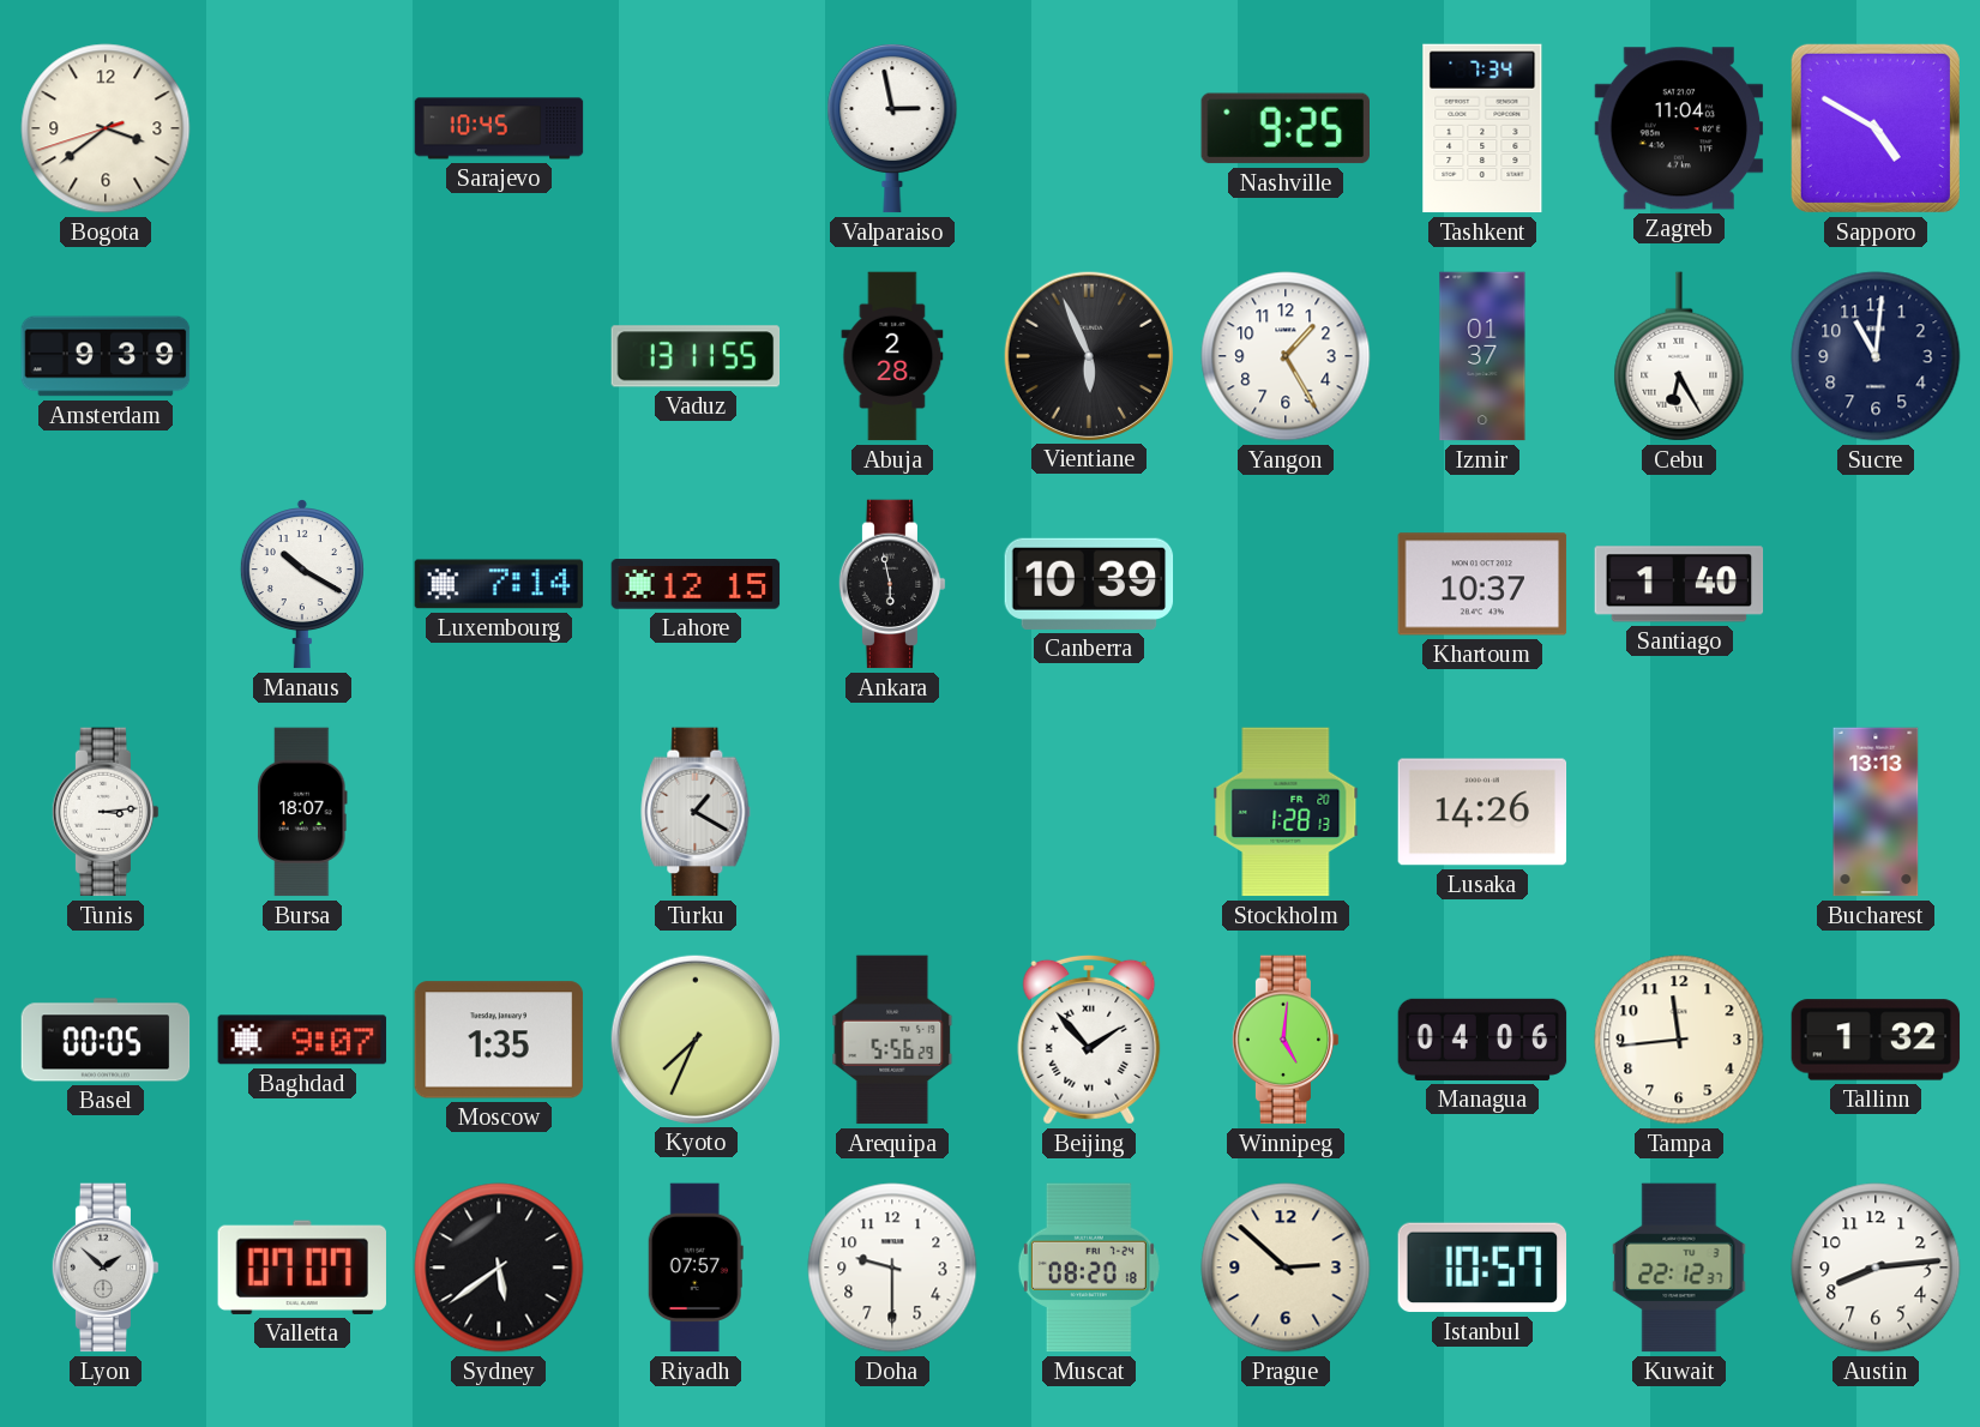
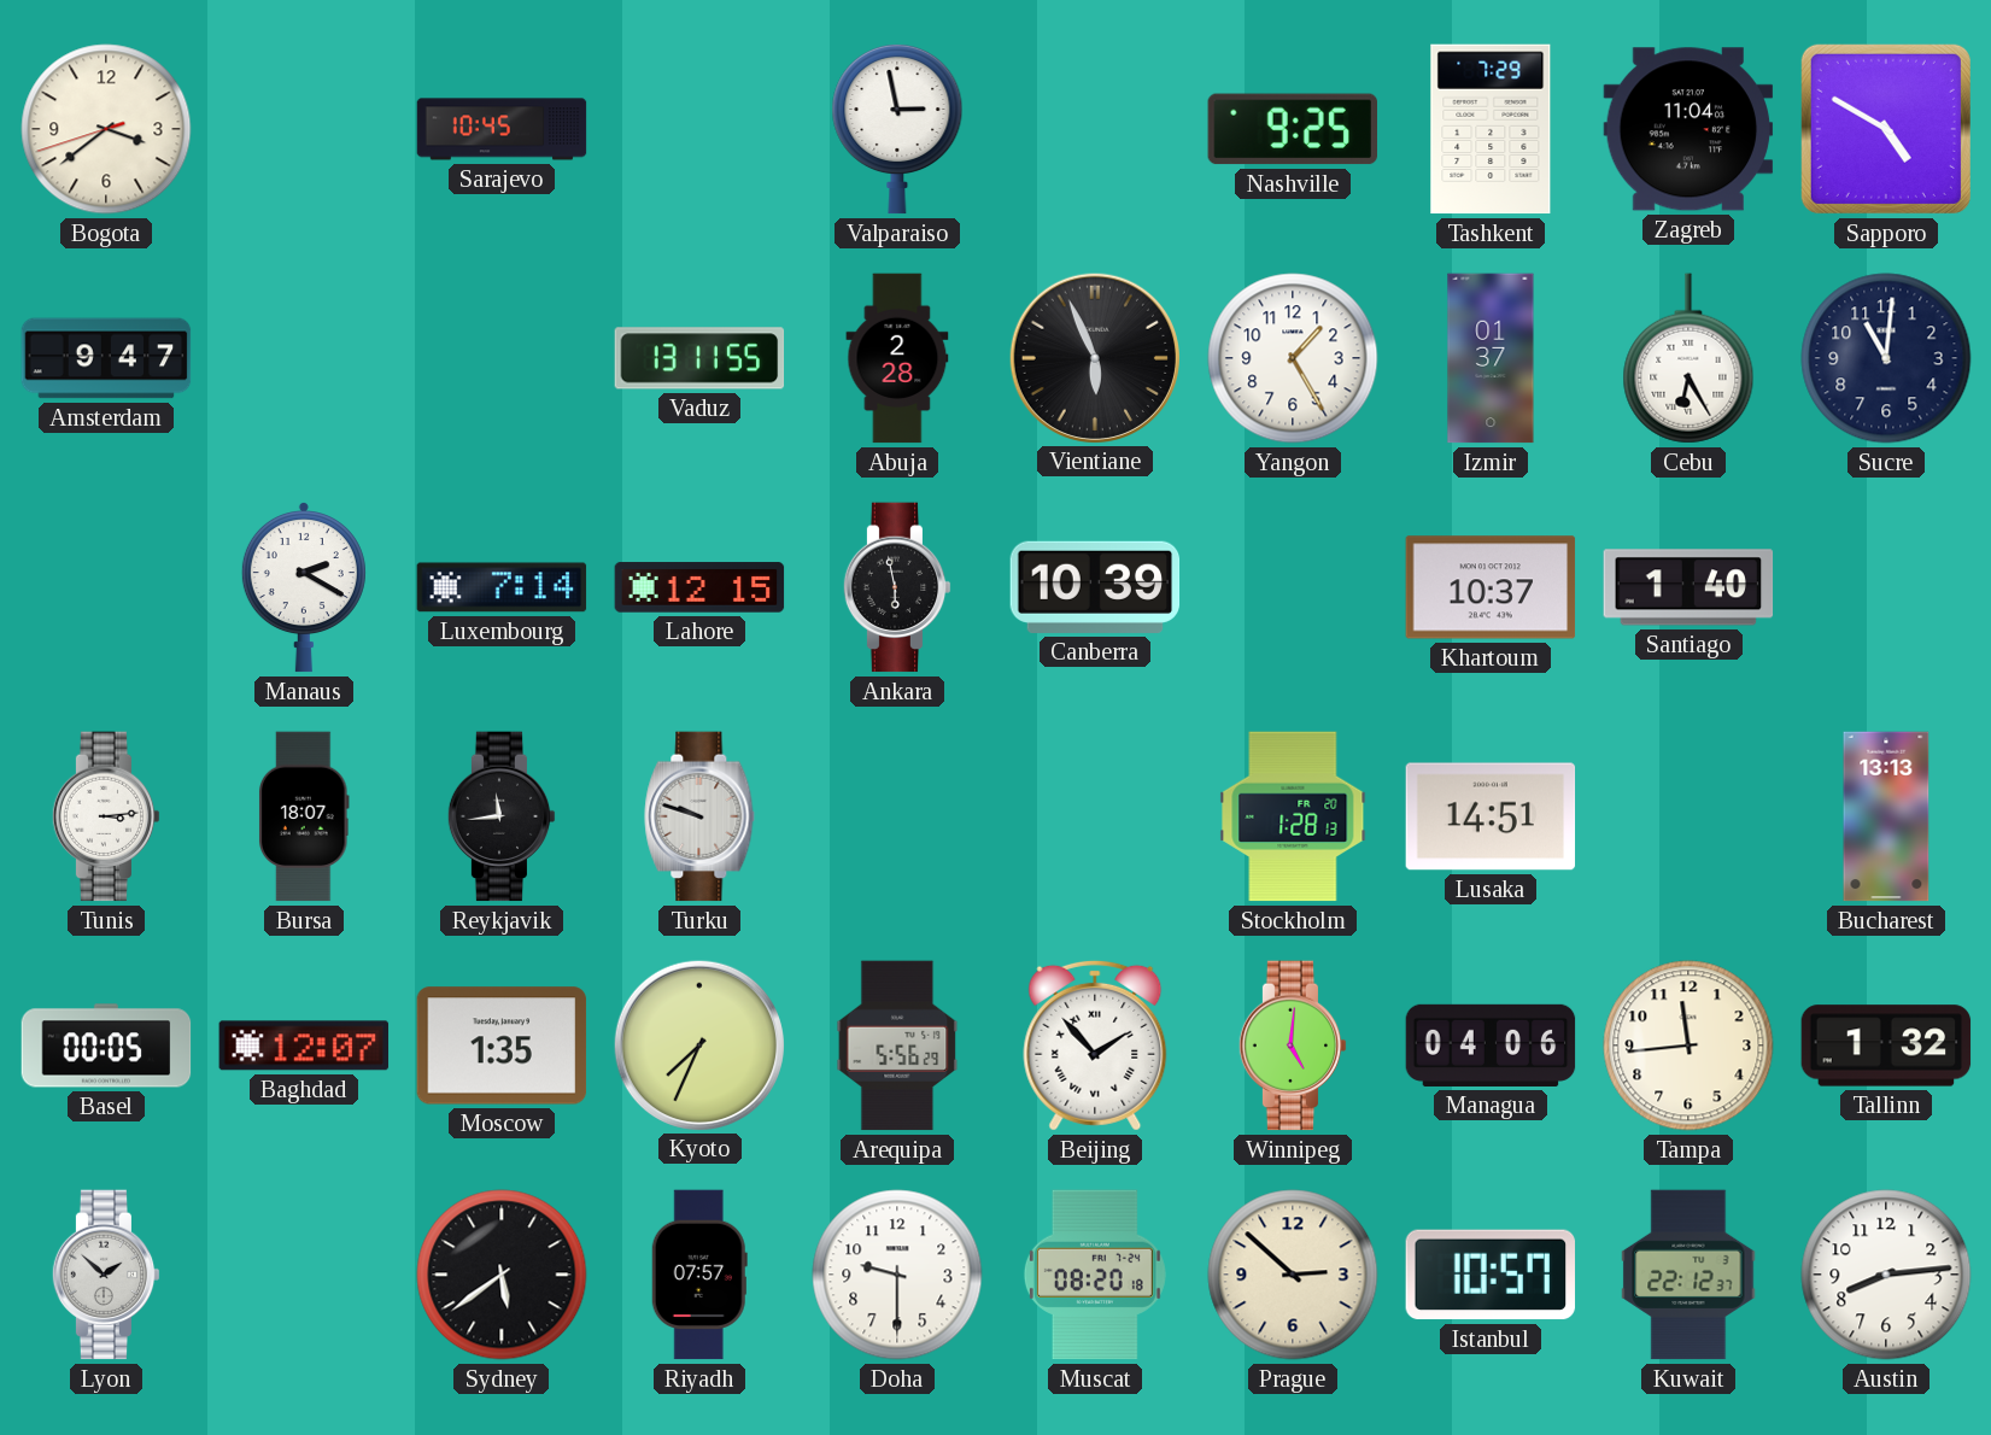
Tashkent: 7:34 -> 7:29
Amsterdam: 9:39 -> 9:47
Manaus: 10:20 -> 2:20
Reykjavik: none -> 11:44
Turku: 1:20 -> 9:48
Lusaka: 14:26 -> 14:51
Baghdad: 9:07 -> 12:07
Valletta: 07:07 -> none
